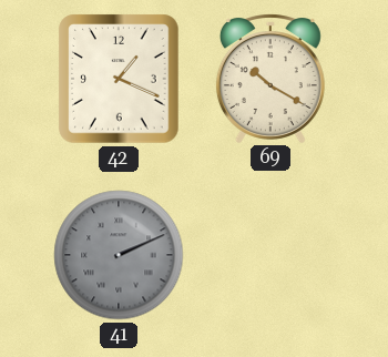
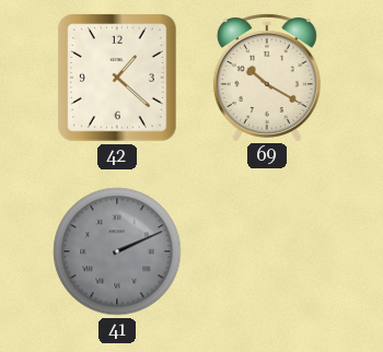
42: 1:19 -> 1:22
